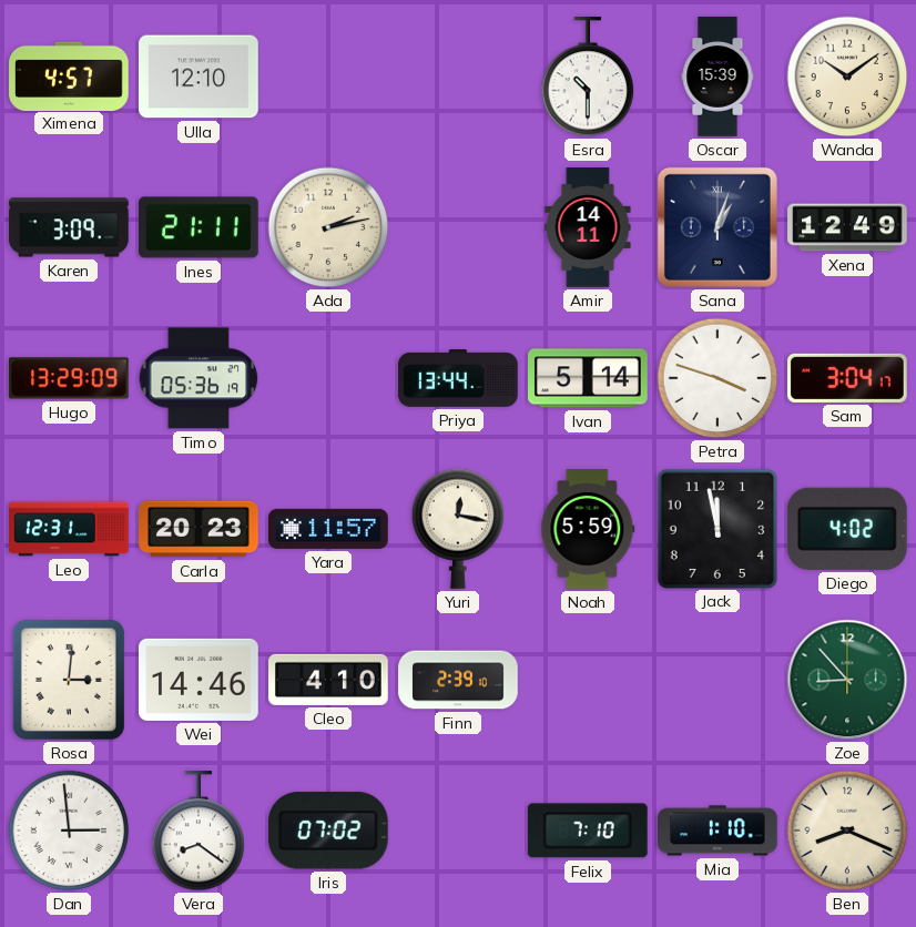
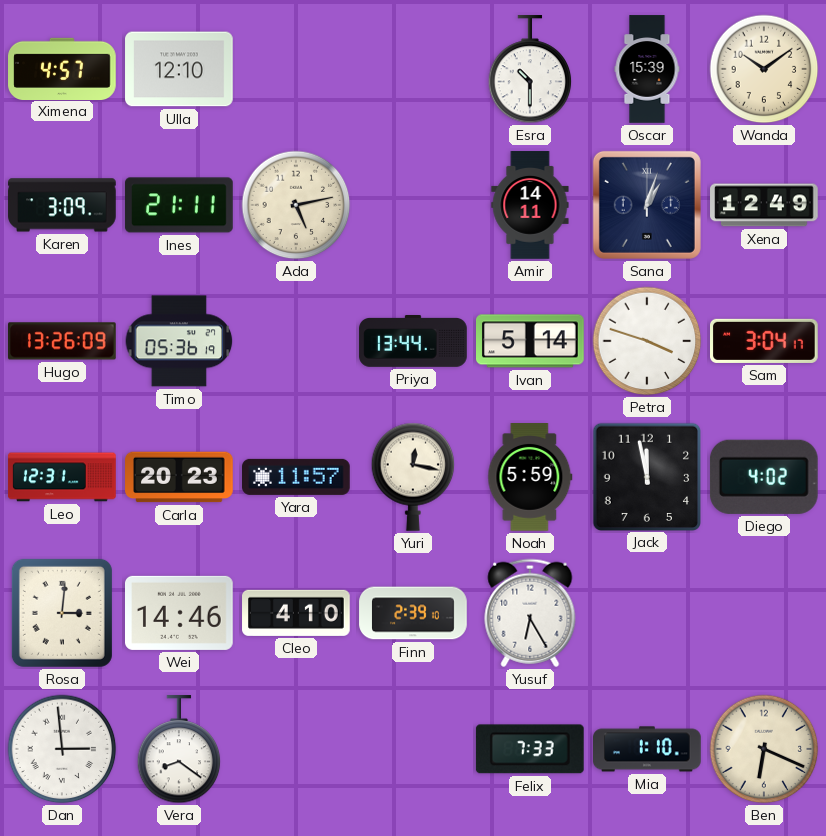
Ada: 2:13 -> 5:13
Hugo: 13:29 -> 13:26
Yusuf: none -> 6:25
Zoe: 8:53 -> none
Iris: 07:02 -> none
Felix: 7:10 -> 7:33
Ben: 8:19 -> 6:19
